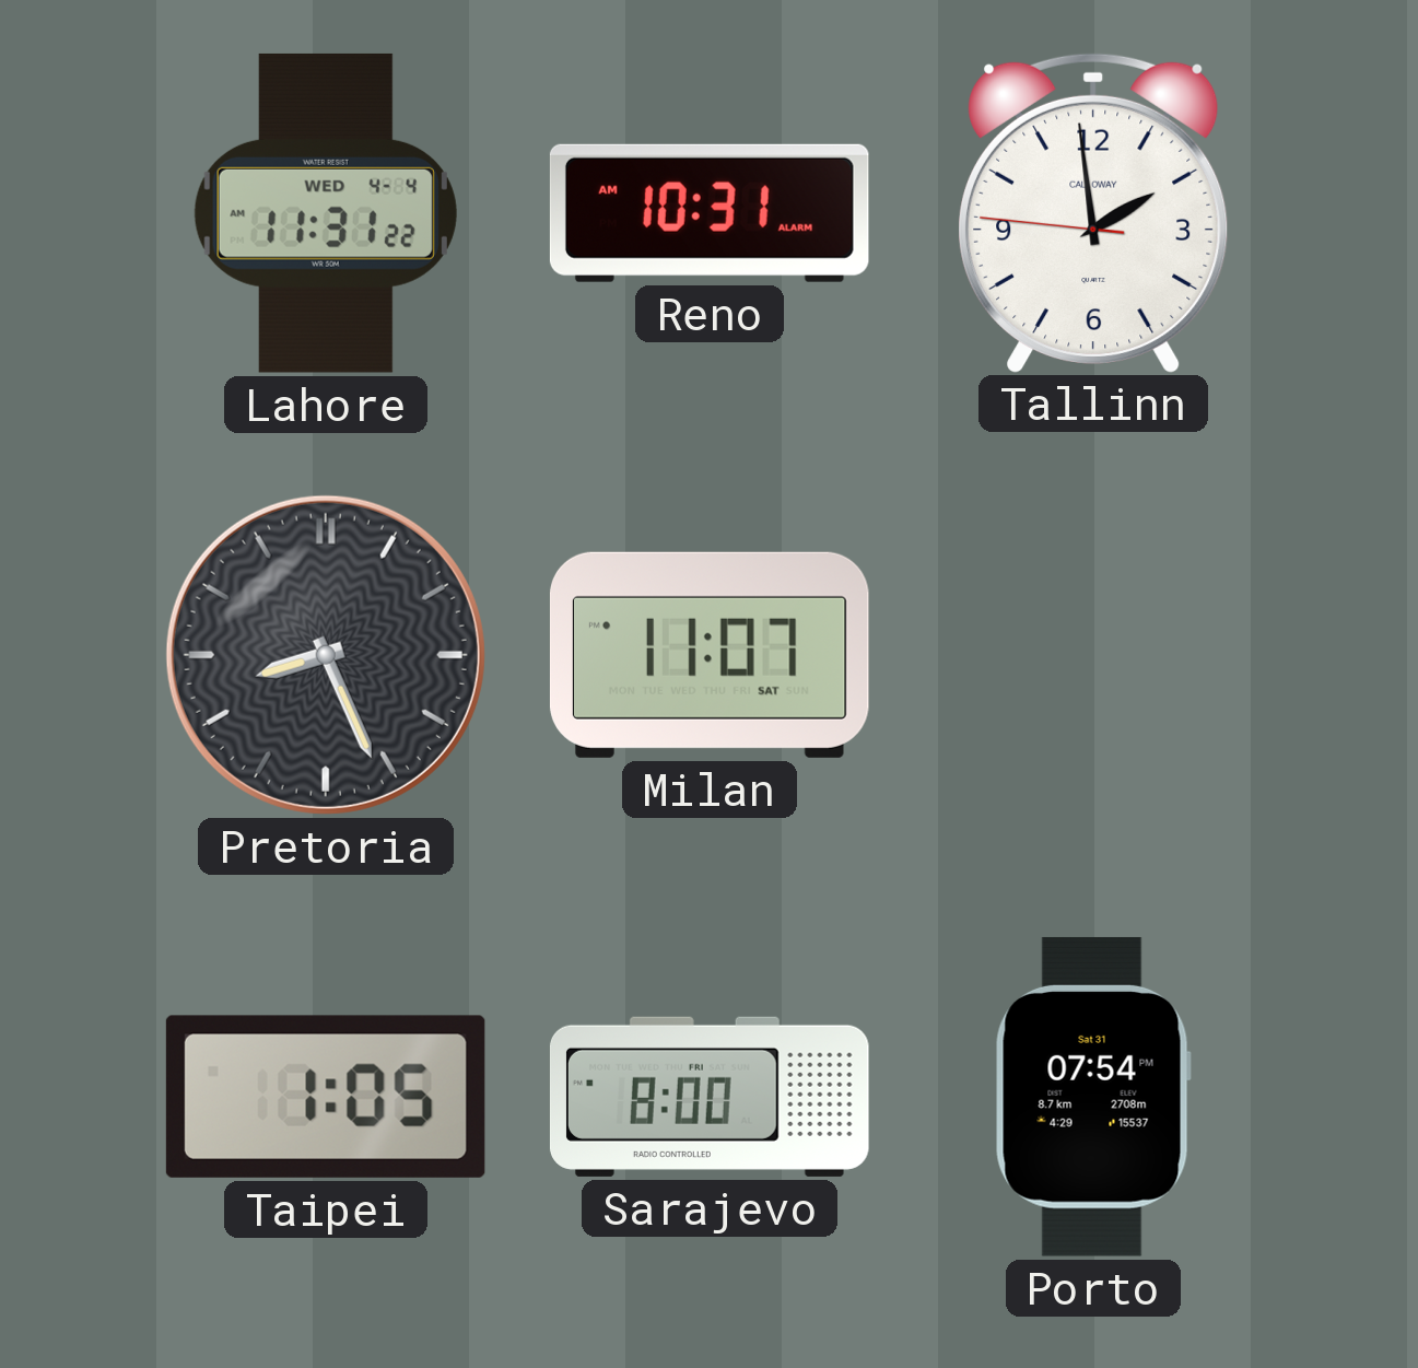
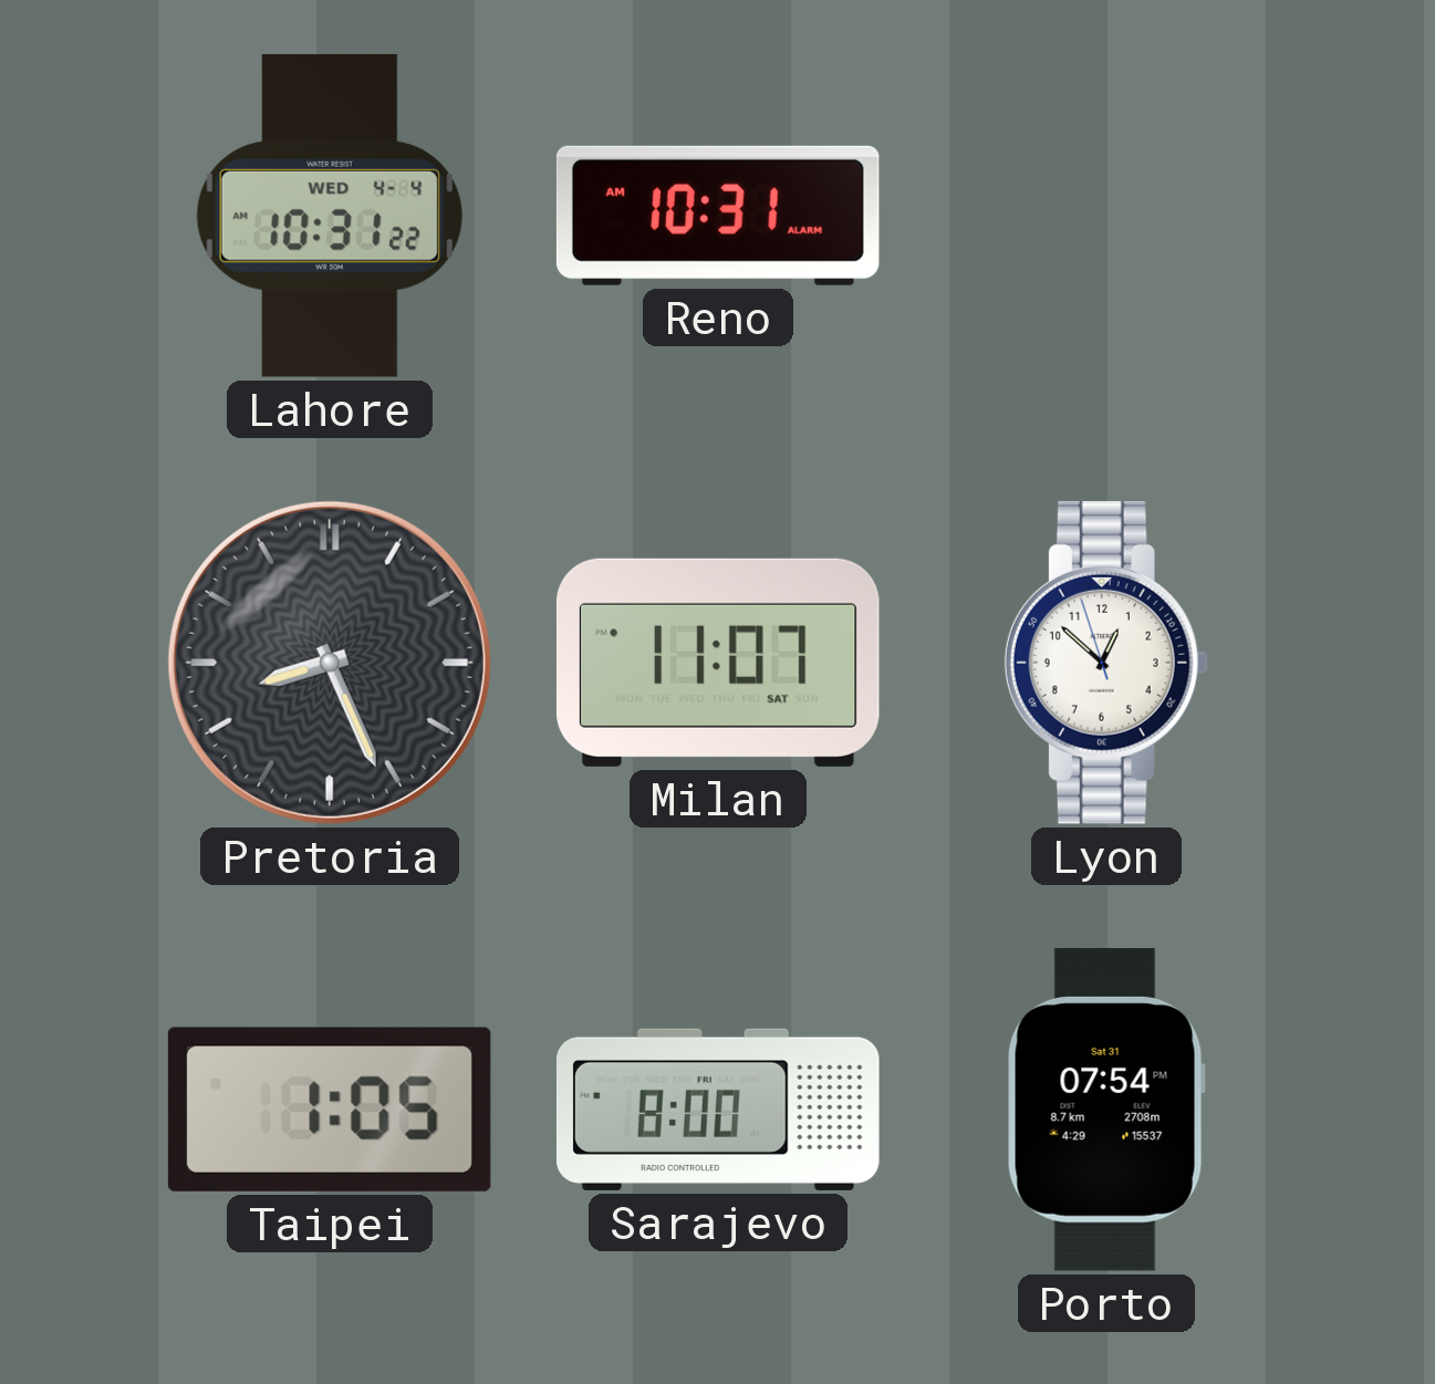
Lahore: 11:31 -> 10:31
Tallinn: 1:58 -> none
Lyon: none -> 12:51
